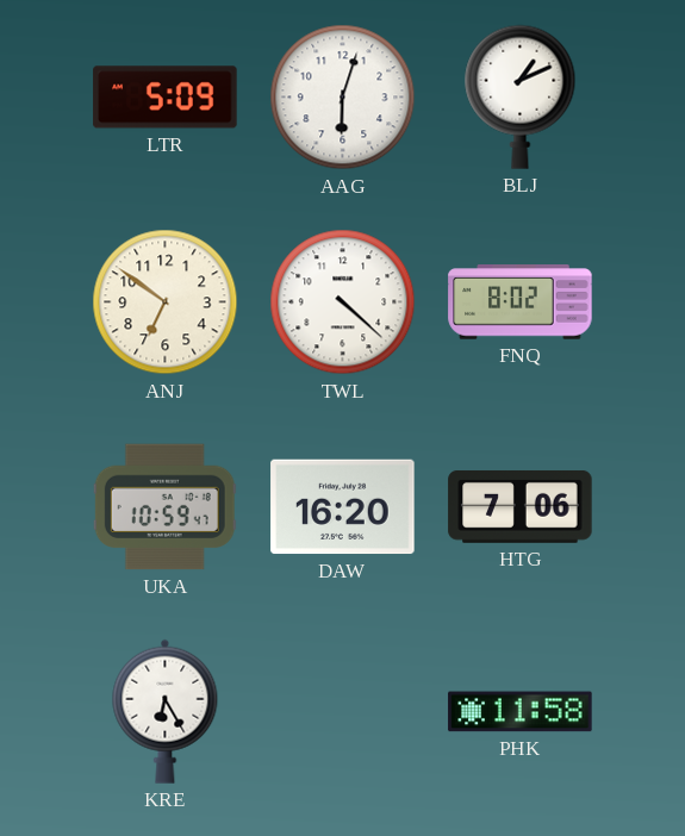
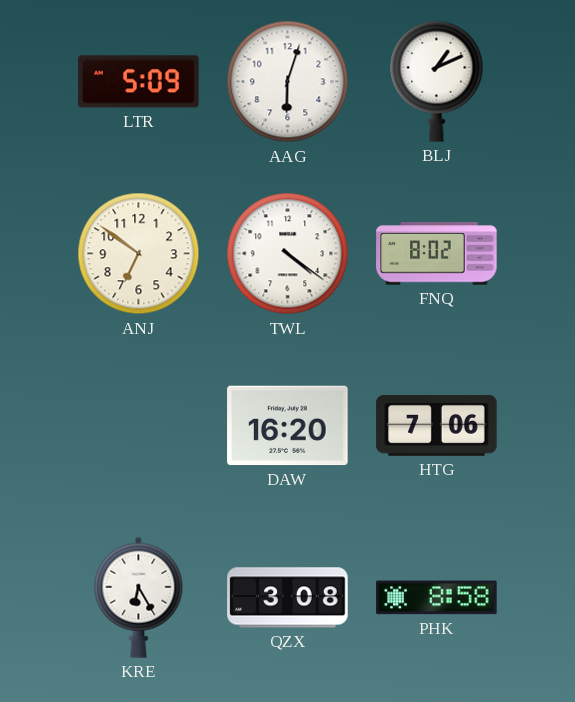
TWL: 4:22 -> 4:21
UKA: 10:59 -> none
QZX: none -> 3:08
PHK: 11:58 -> 8:58
